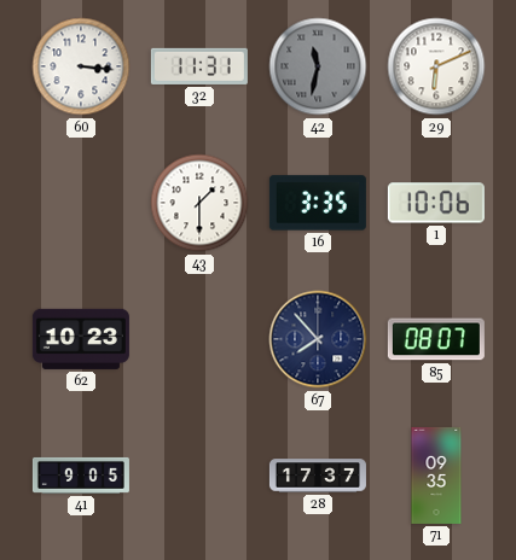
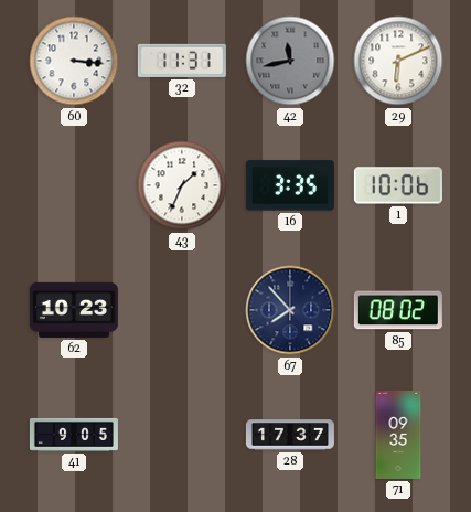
42: 11:32 -> 11:43
43: 1:30 -> 1:34
85: 08:07 -> 08:02
